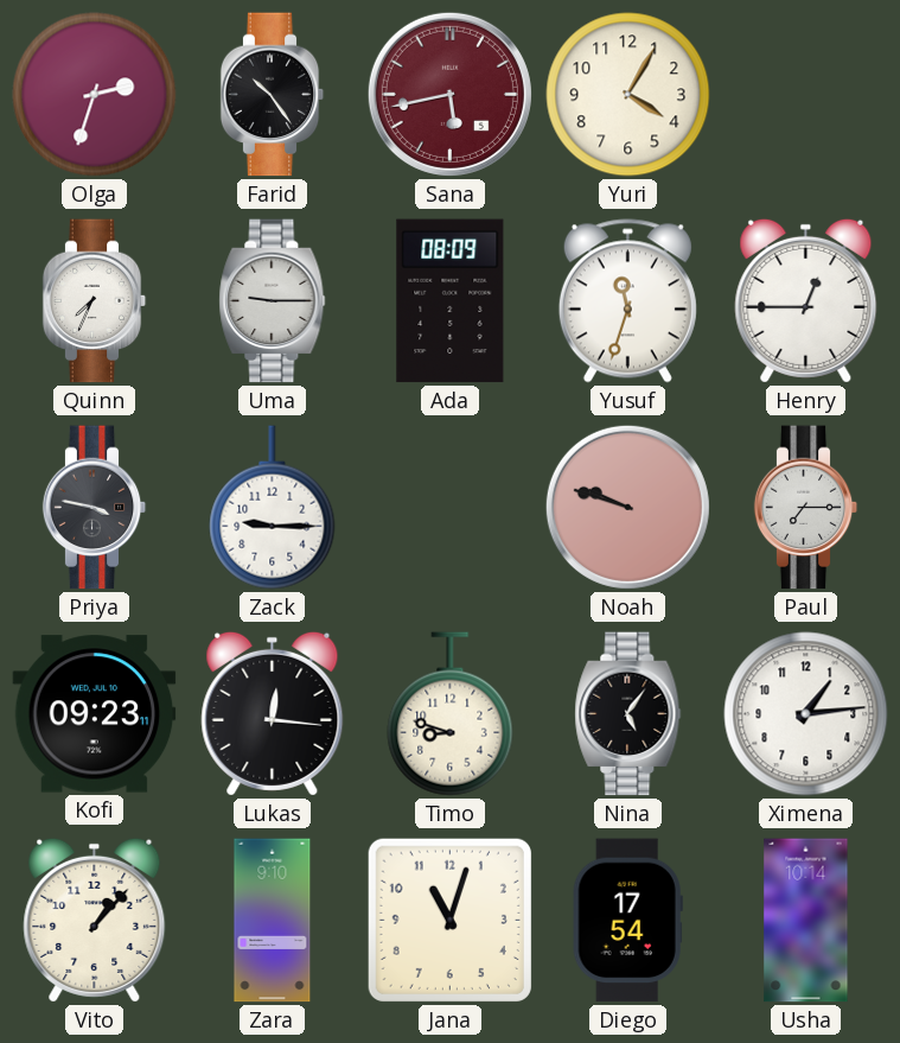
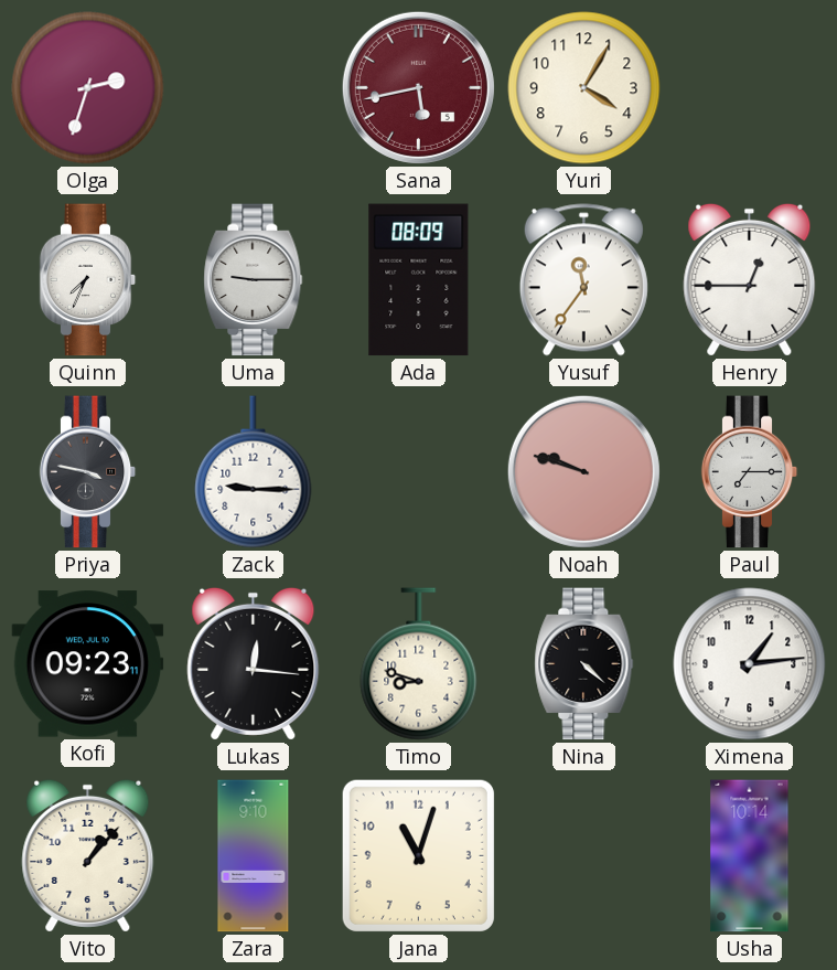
Farid: 10:24 -> none
Yusuf: 11:33 -> 11:36
Nina: 5:06 -> 4:22
Diego: 17:54 -> none
